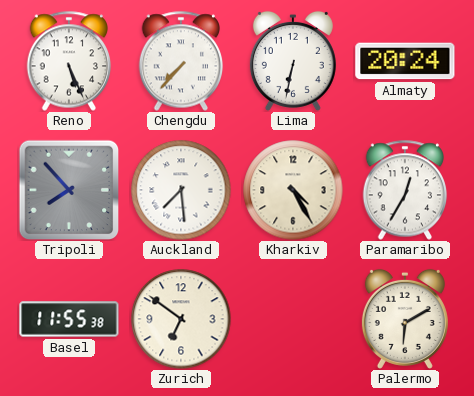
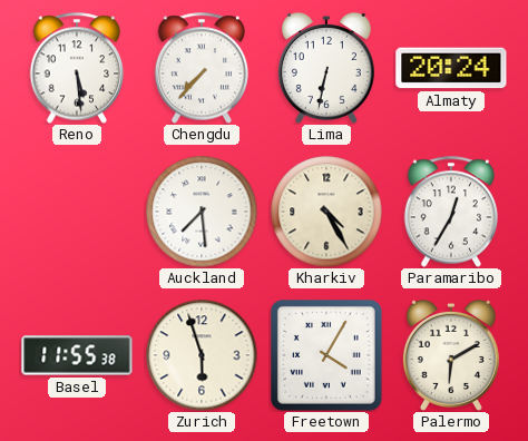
Reno: 5:26 -> 5:29
Tripoli: 7:53 -> none
Zurich: 6:51 -> 5:57
Freetown: none -> 4:05
